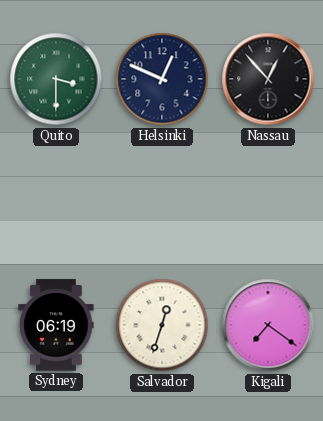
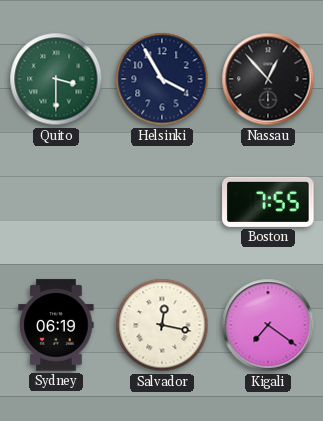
Helsinki: 12:49 -> 3:55
Boston: none -> 7:55
Salvador: 12:33 -> 12:17
